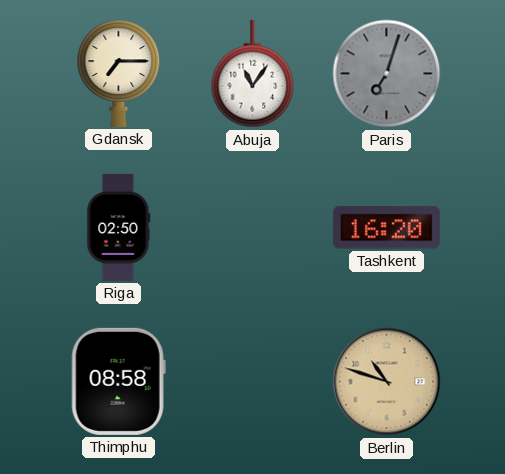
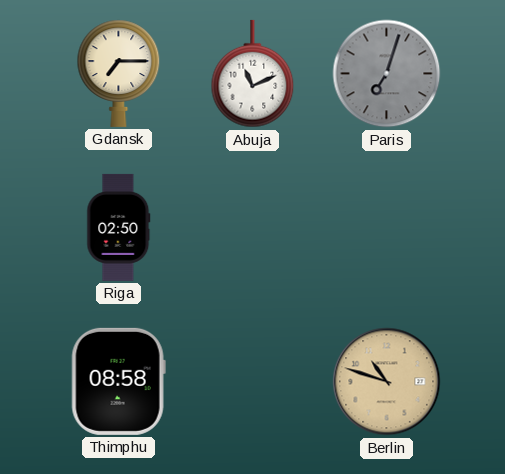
Abuja: 11:06 -> 11:11
Tashkent: 16:20 -> none
